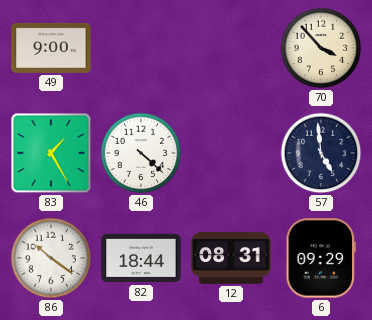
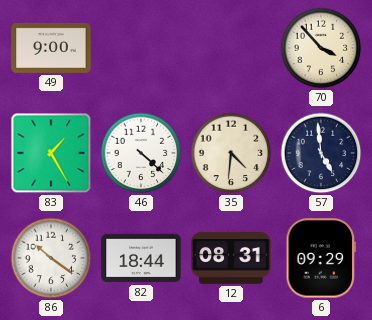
35: none -> 4:31
